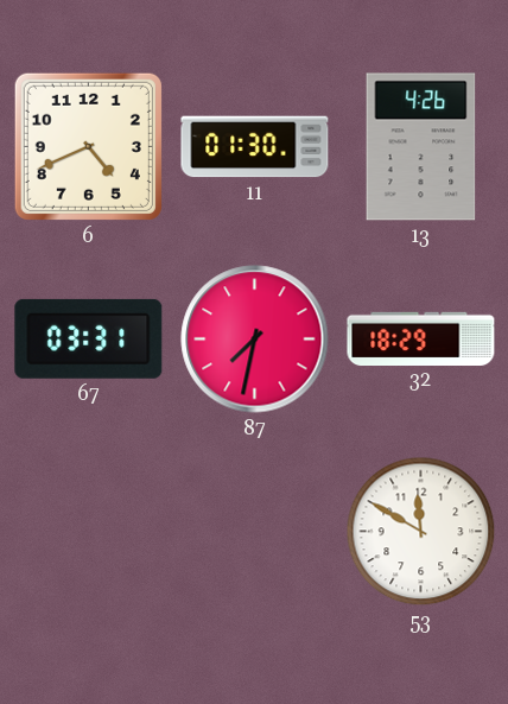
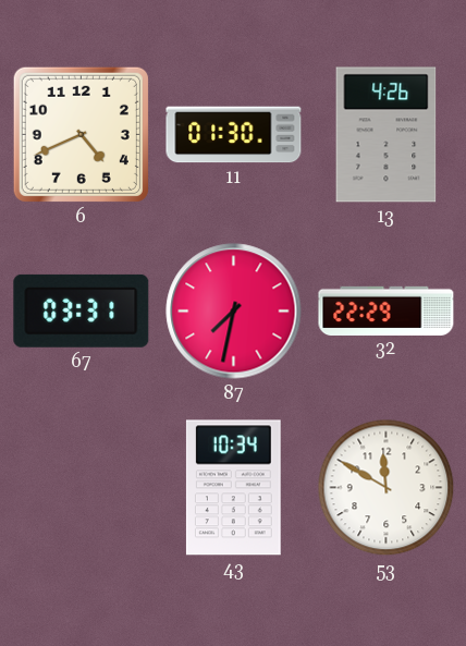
32: 18:29 -> 22:29
43: none -> 10:34
